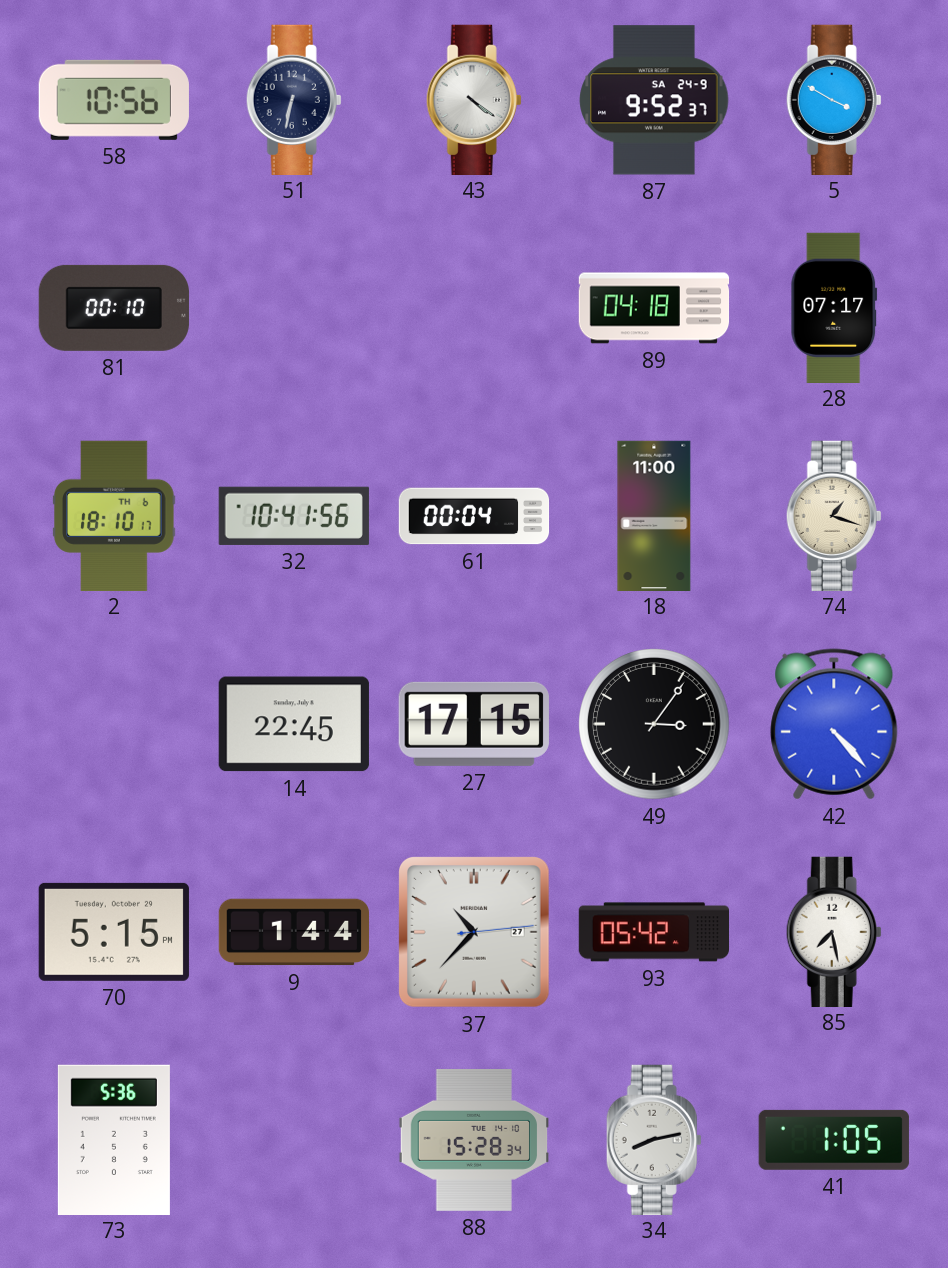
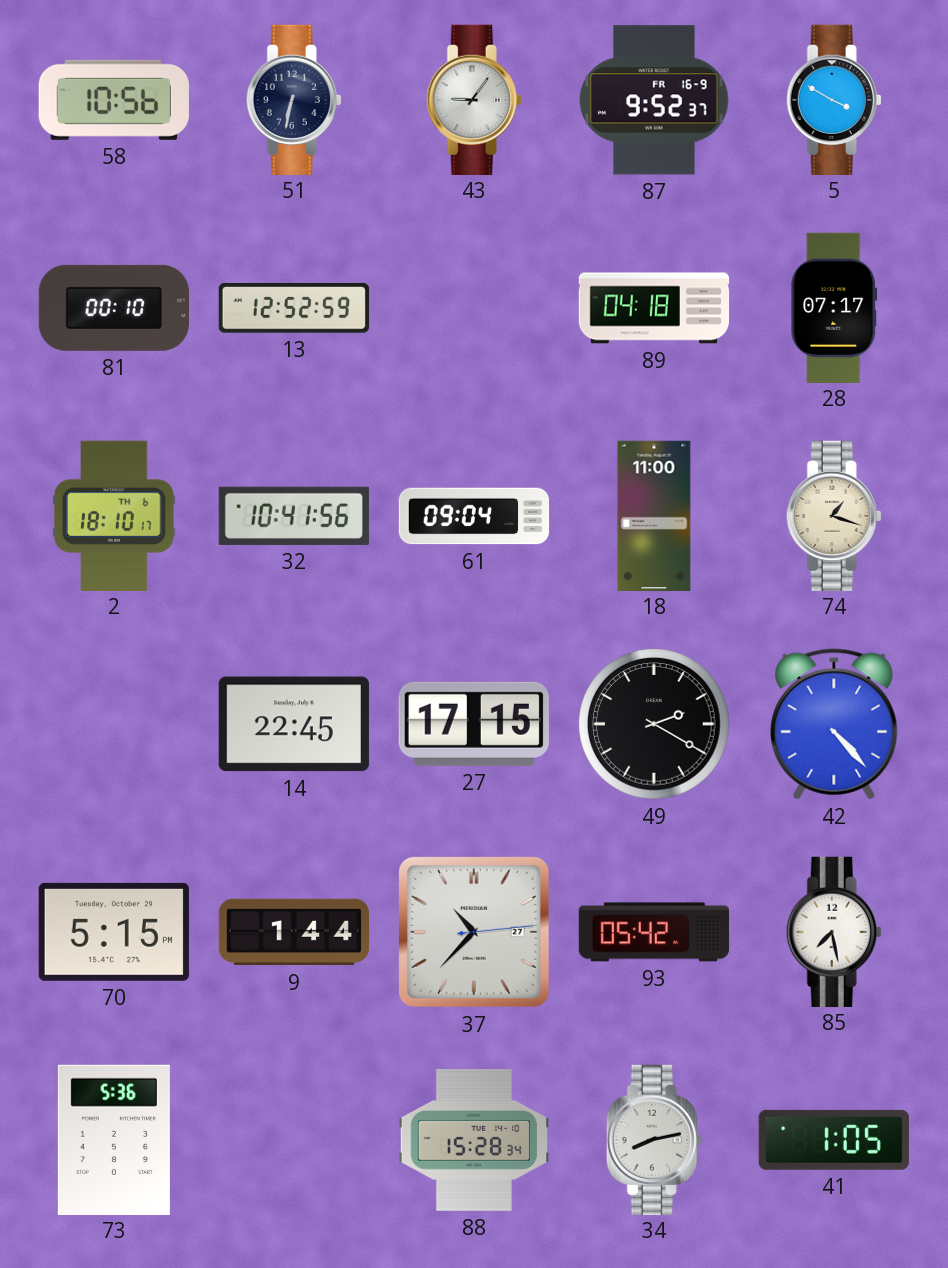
43: 4:21 -> 9:06
87 date: SA 24-9 -> FR 16-9
13: none -> 12:52
61: 00:04 -> 09:04
49: 3:06 -> 2:20
